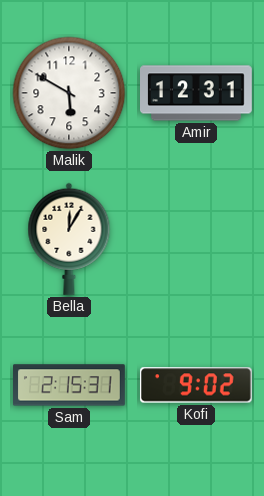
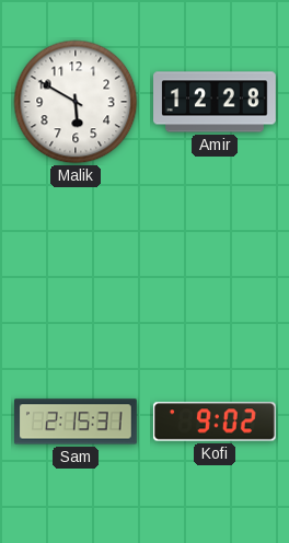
Amir: 12:31 -> 12:28
Bella: 12:05 -> none
